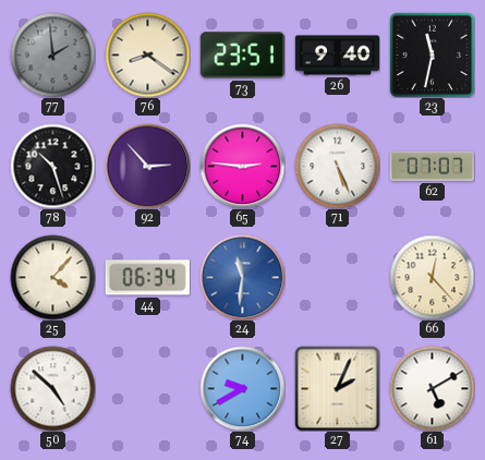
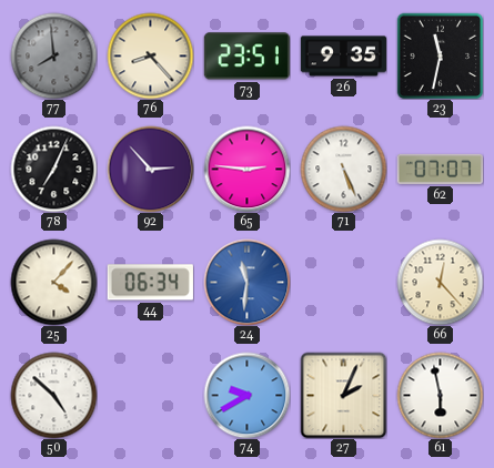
77: 1:59 -> 7:59
76: 8:21 -> 8:23
26: 9:40 -> 9:35
78: 10:27 -> 7:04
61: 5:10 -> 5:58
